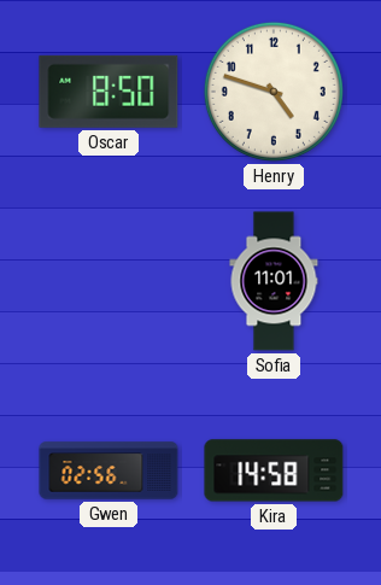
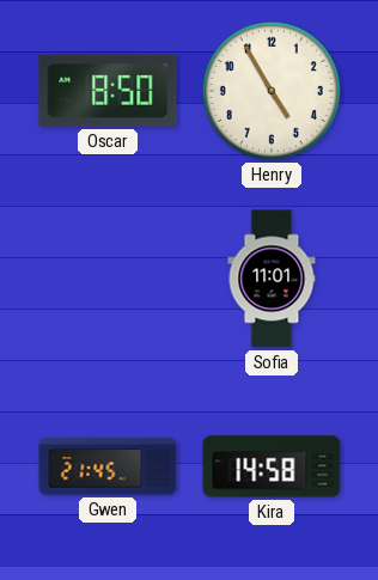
Henry: 4:48 -> 4:55
Gwen: 02:56 -> 21:45
